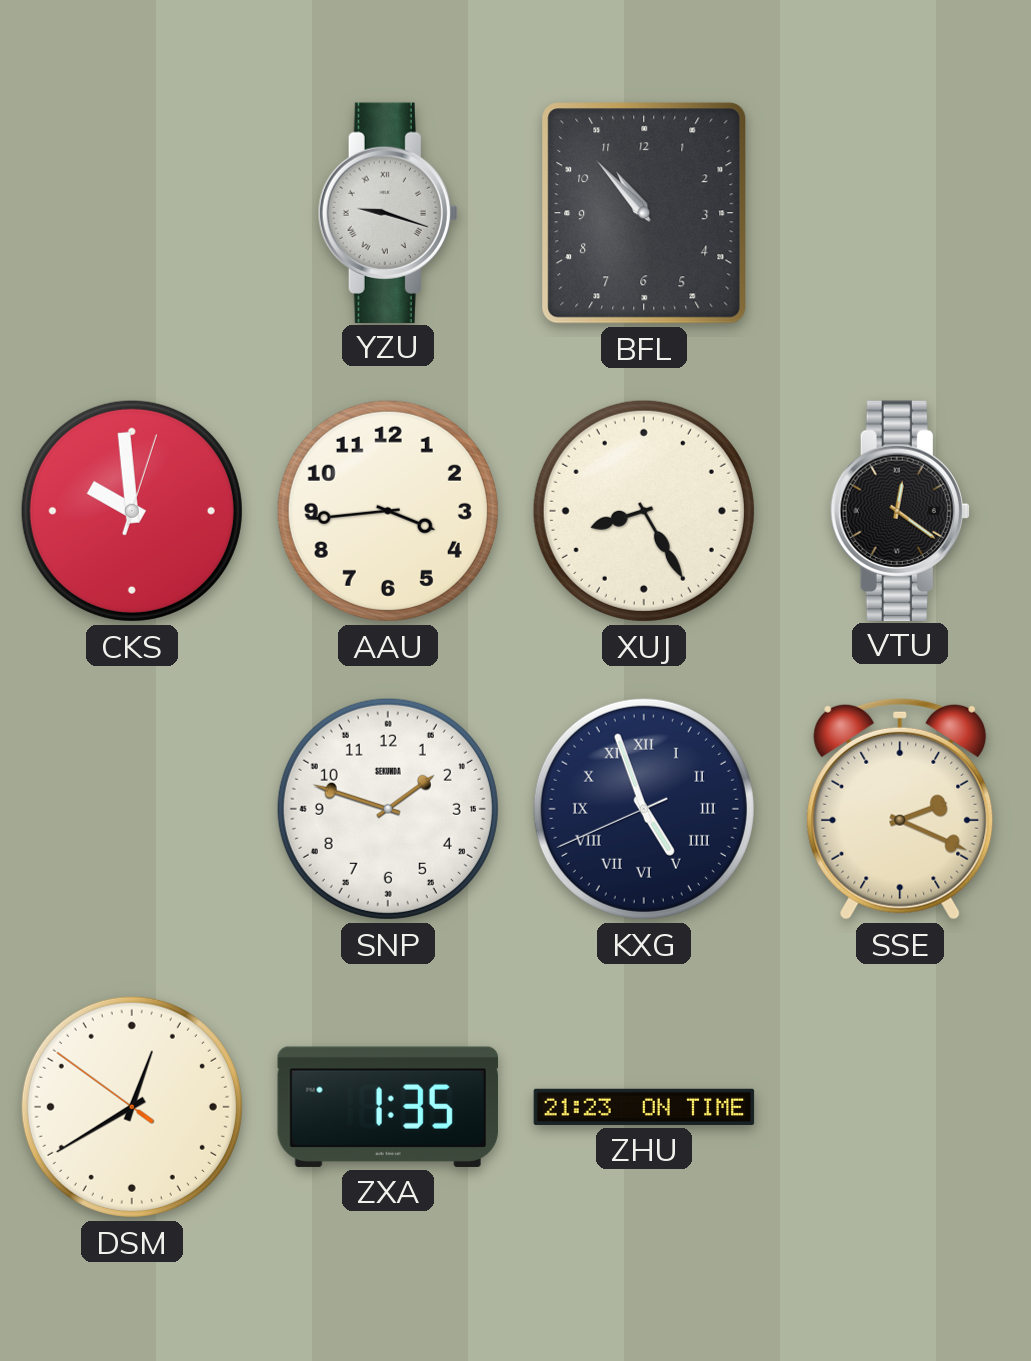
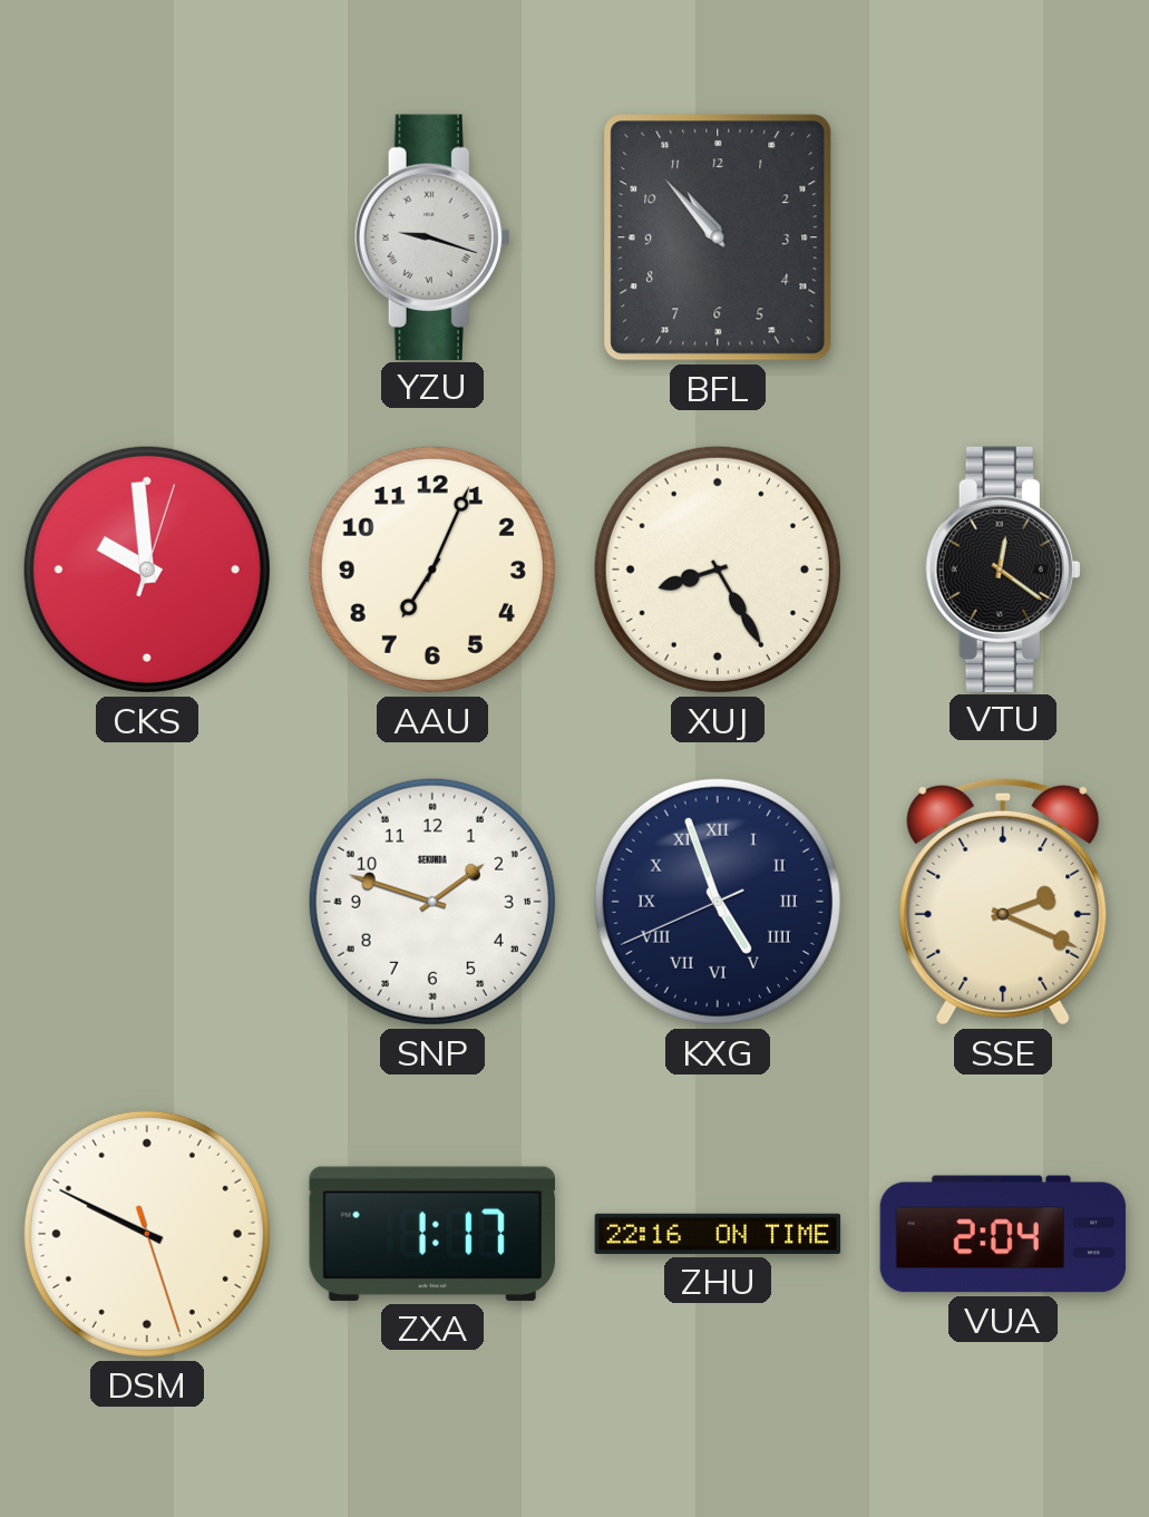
AAU: 3:44 -> 7:04
DSM: 12:39 -> 9:49
ZXA: 1:35 -> 1:17
ZHU: 21:23 -> 22:16
VUA: none -> 2:04
